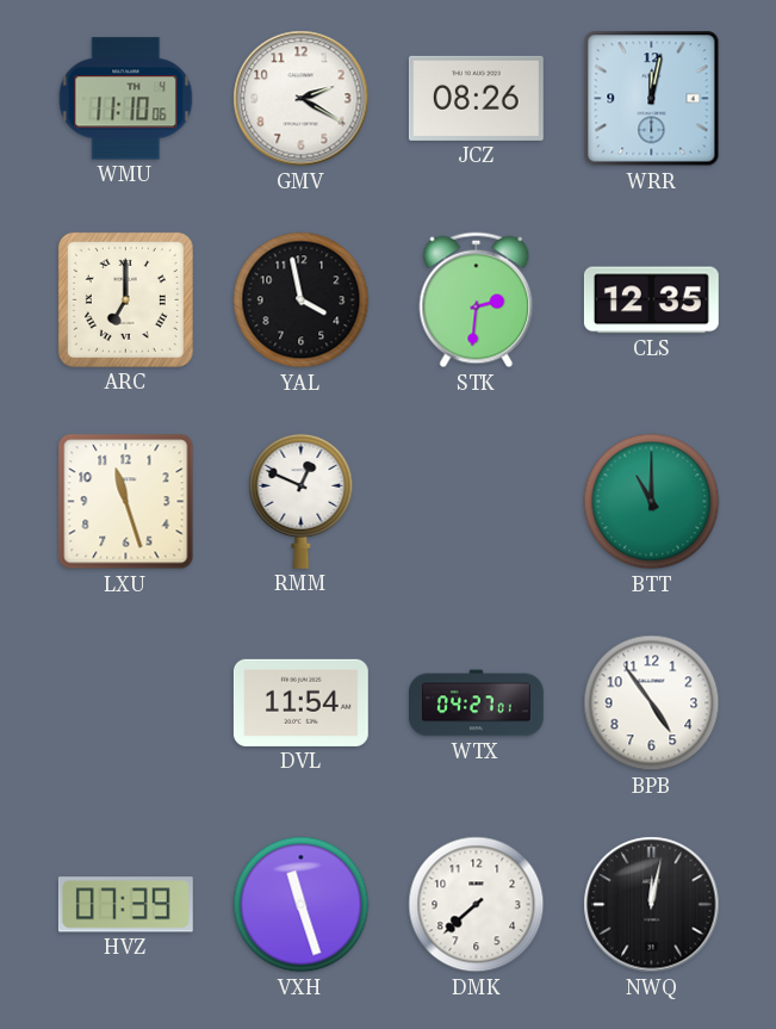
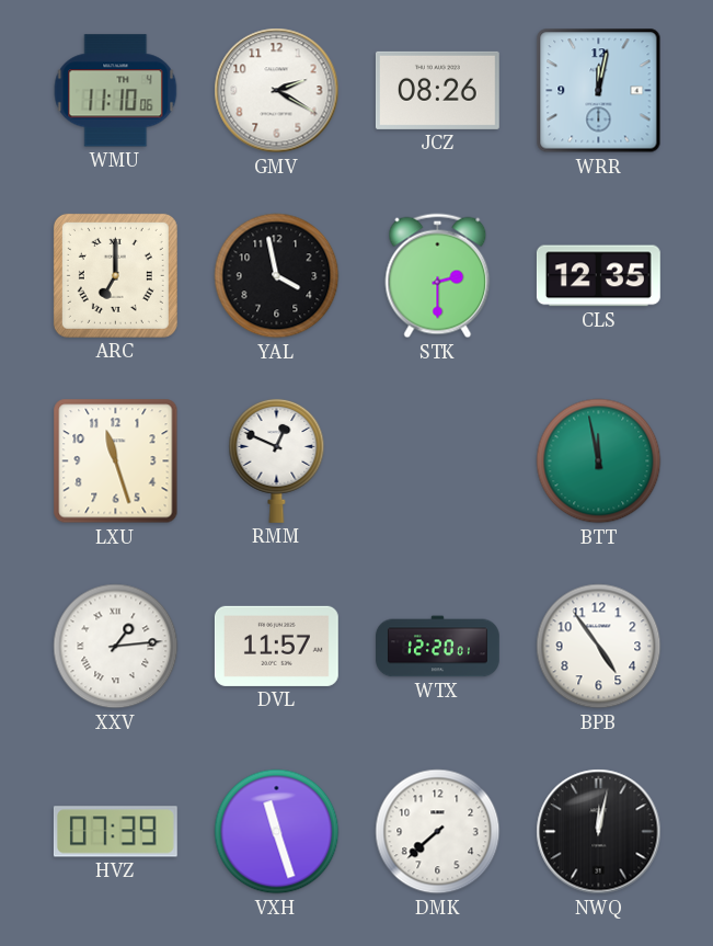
STK: 2:31 -> 2:30
BTT: 11:00 -> 11:58
XXV: none -> 1:14
DVL: 11:54 -> 11:57
WTX: 04:27 -> 12:20
